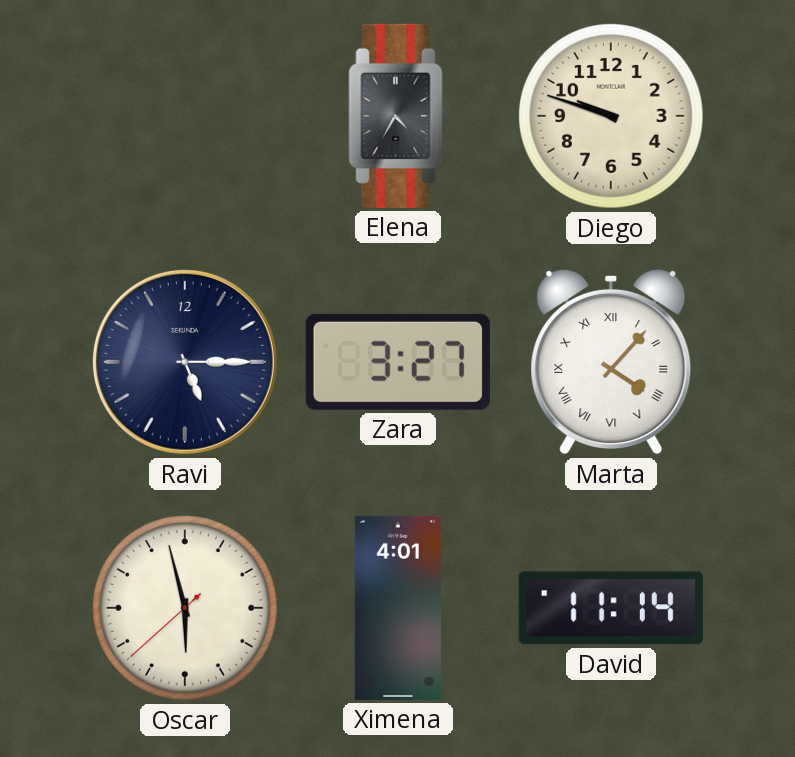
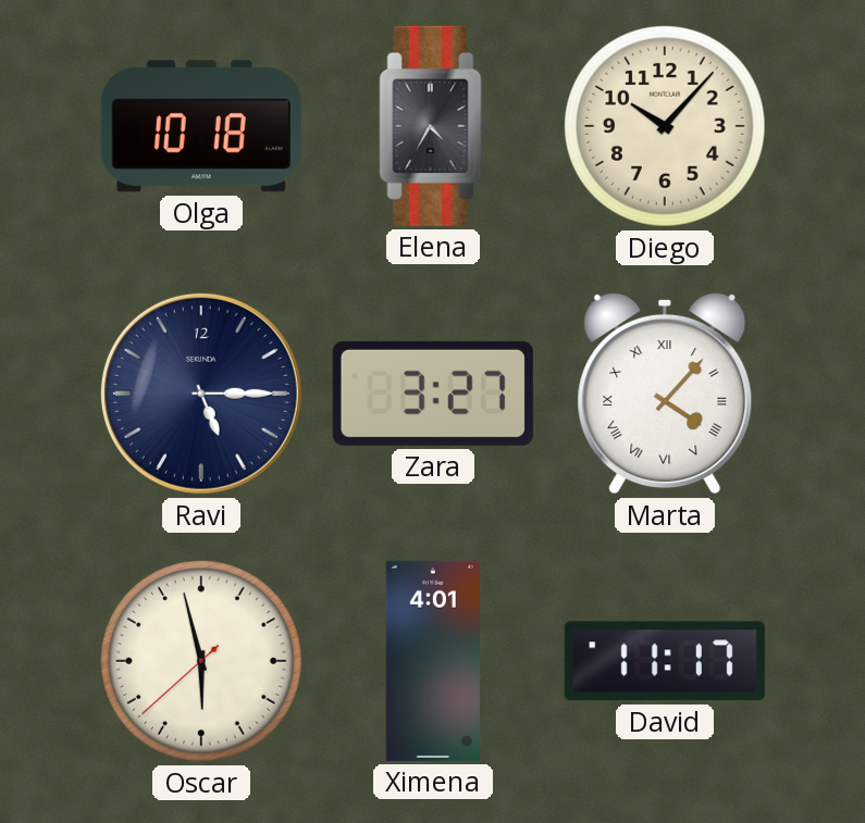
Olga: none -> 10:18
Diego: 9:48 -> 10:07
David: 11:14 -> 11:17
